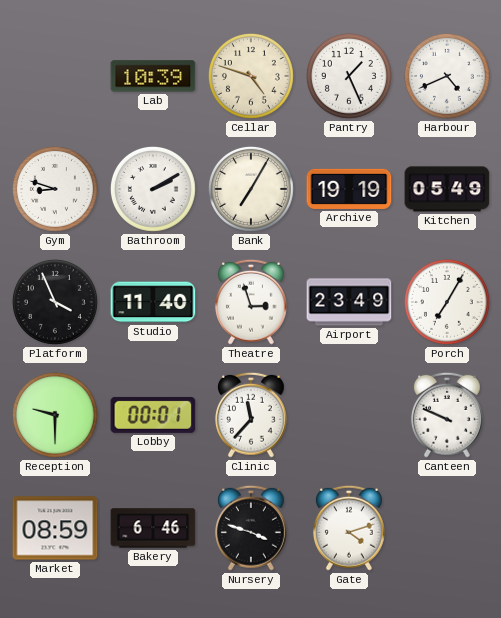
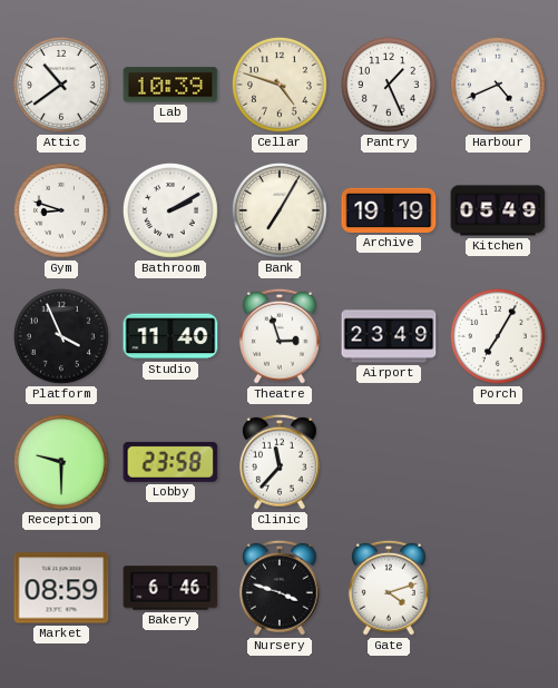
Attic: none -> 10:39
Lobby: 00:01 -> 23:58
Canteen: 9:49 -> none
